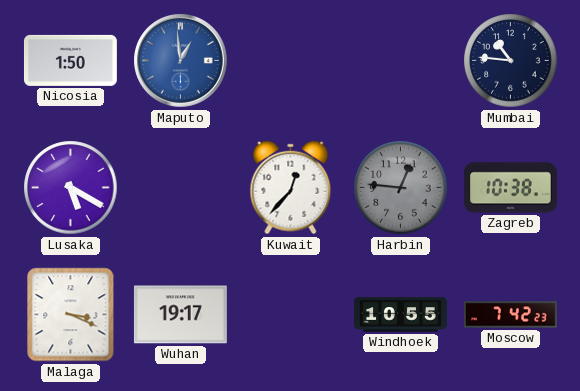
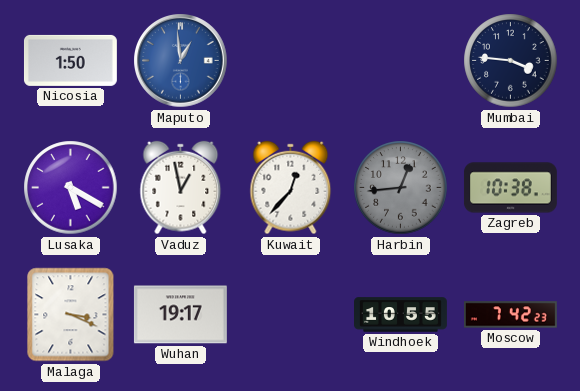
Mumbai: 10:46 -> 3:46
Vaduz: none -> 12:58
Harbin: 12:46 -> 12:44
